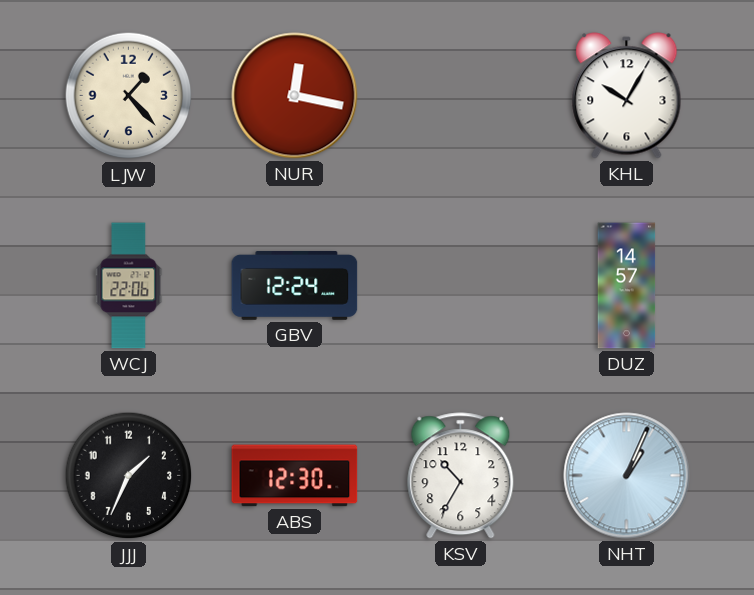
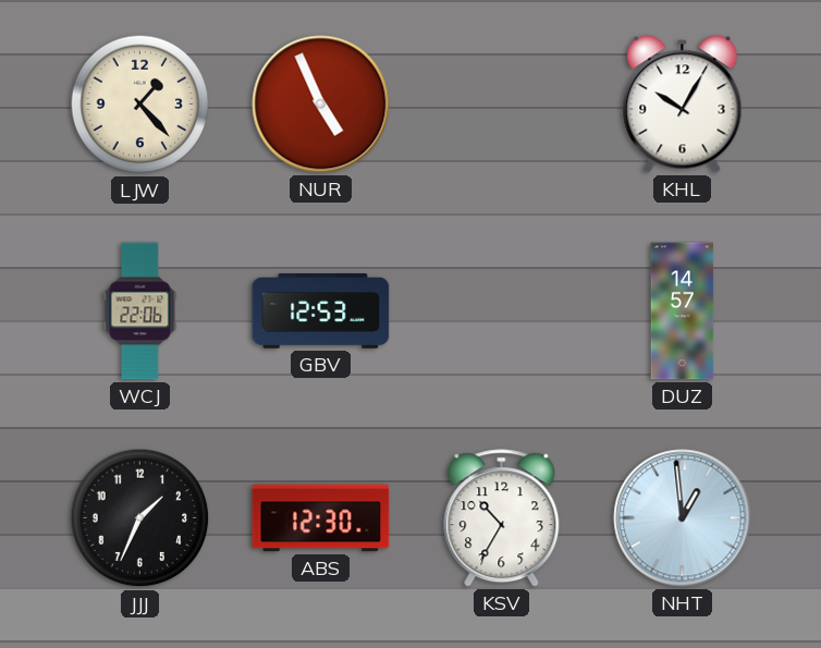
NUR: 12:17 -> 4:56
GBV: 12:24 -> 12:53
NHT: 1:04 -> 12:59
